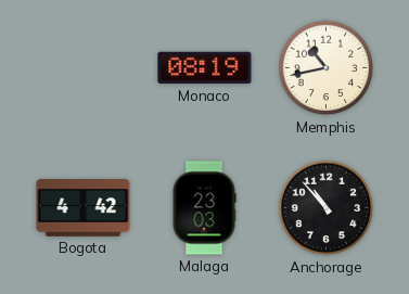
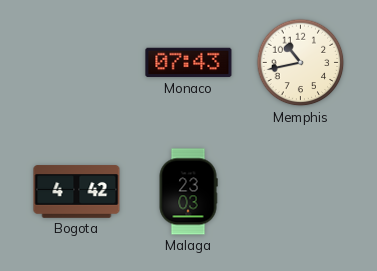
Monaco: 08:19 -> 07:43
Anchorage: 10:53 -> none
